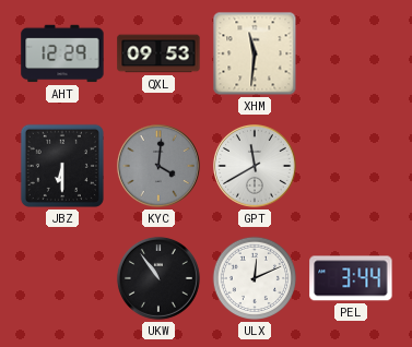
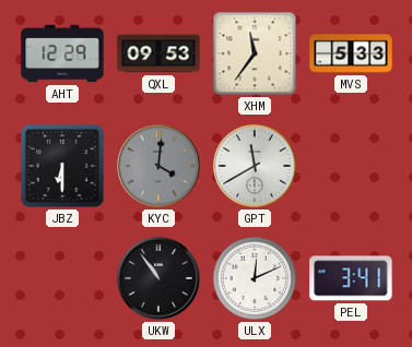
XHM: 11:31 -> 11:36
MVS: none -> 5:33
PEL: 3:44 -> 3:41
